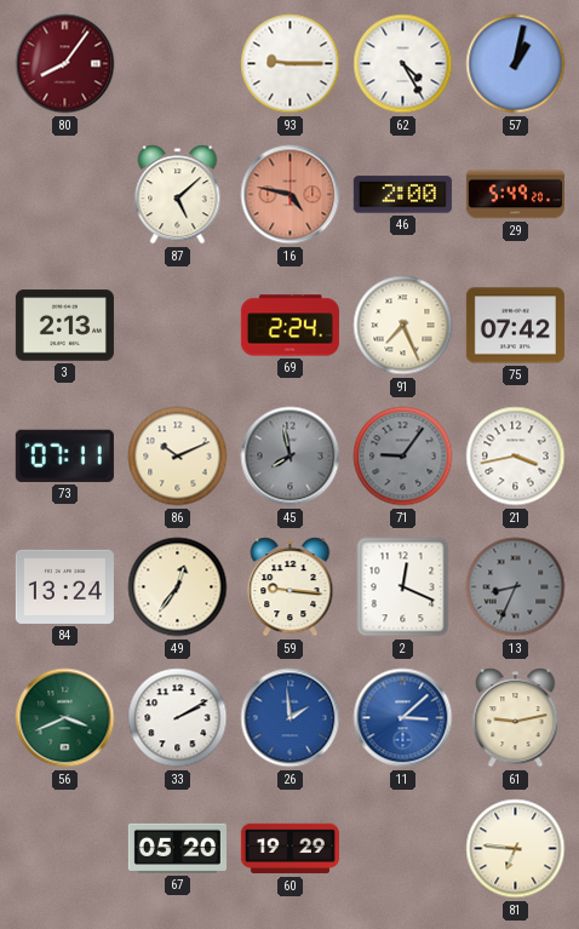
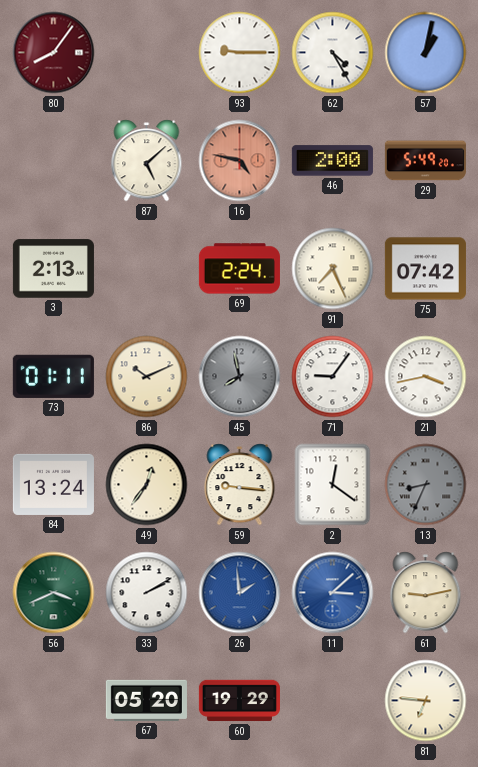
73: 07:11 -> 01:11
71 dial: grey -> white
2: 12:19 -> 12:21
